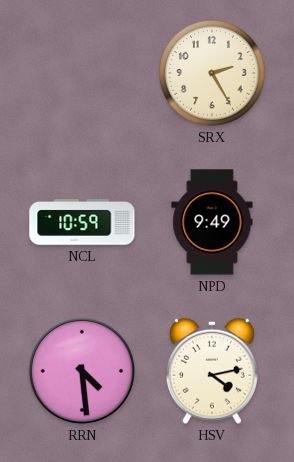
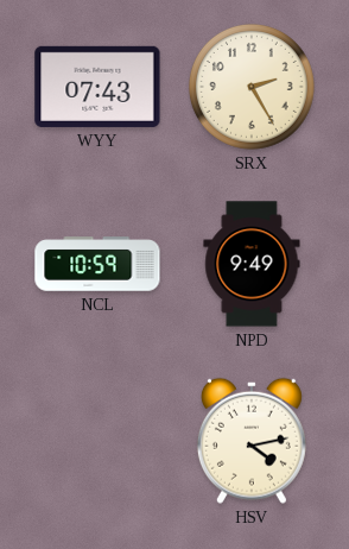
WYY: none -> 07:43
RRN: 4:29 -> none
